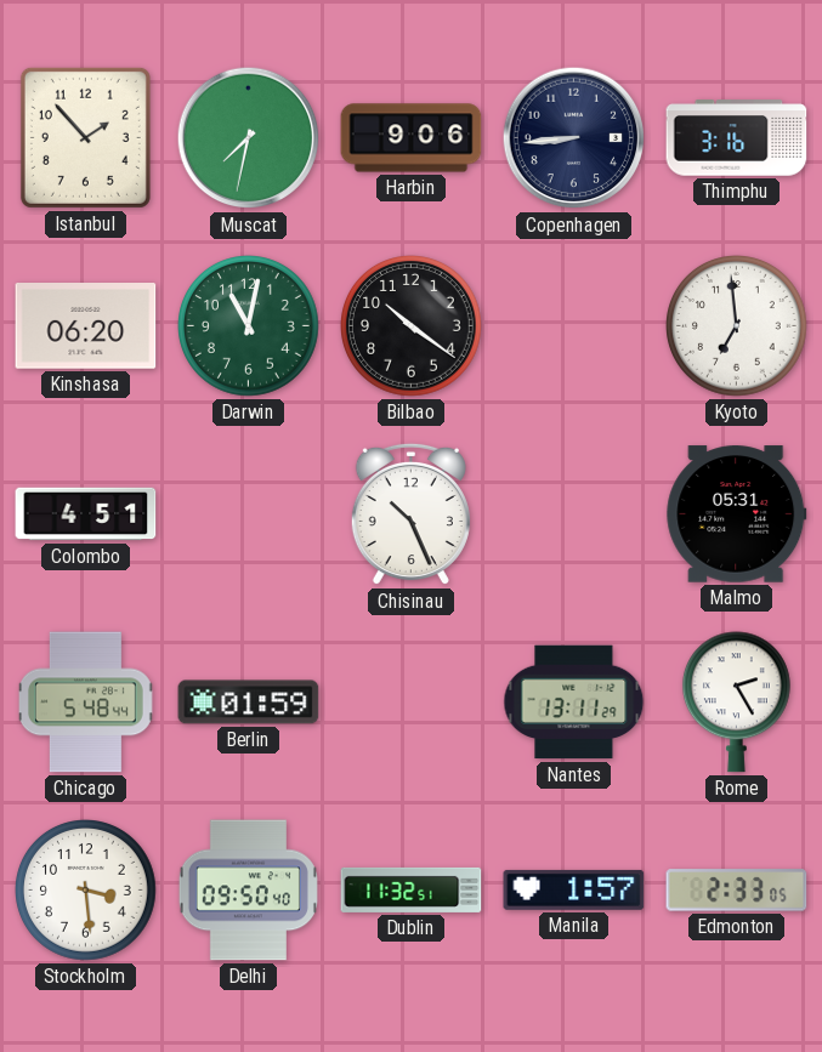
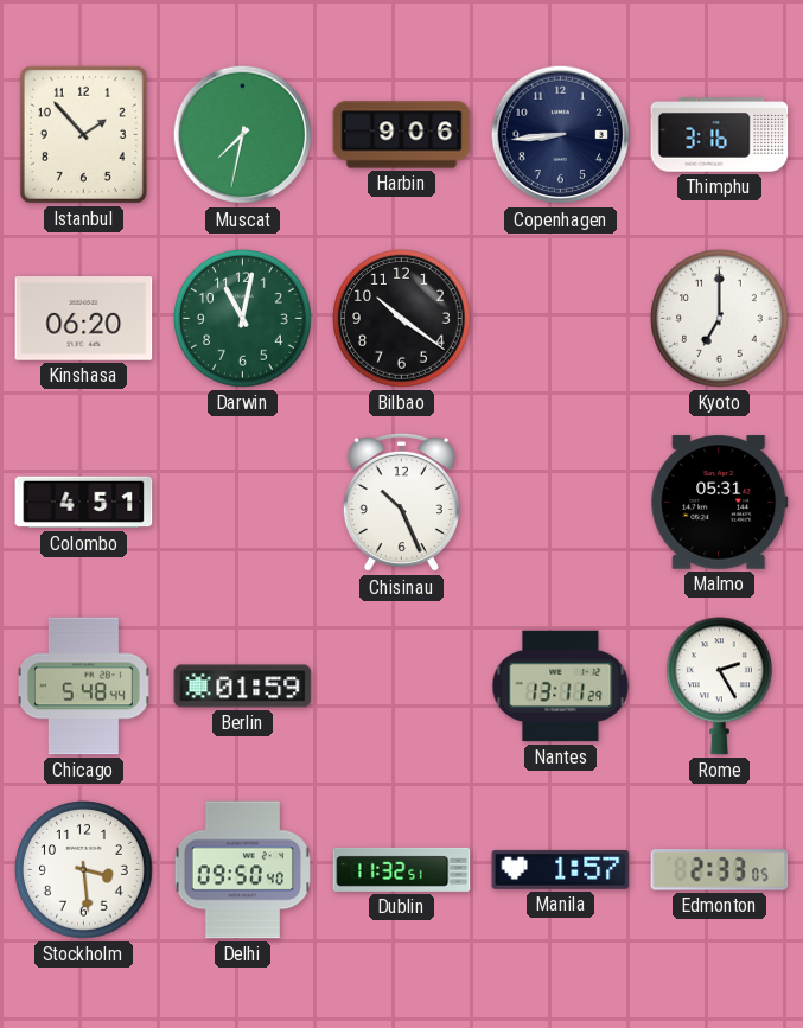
Kyoto: 6:59 -> 7:00
